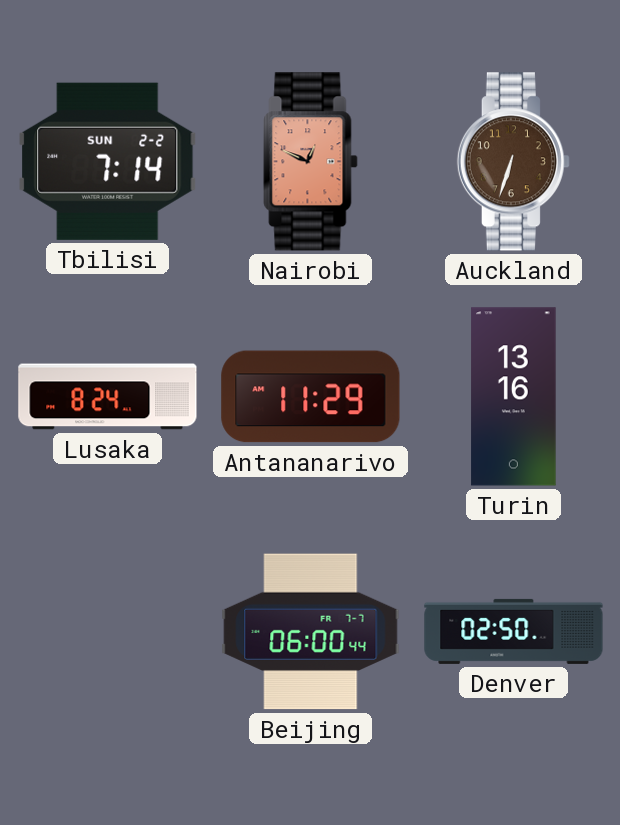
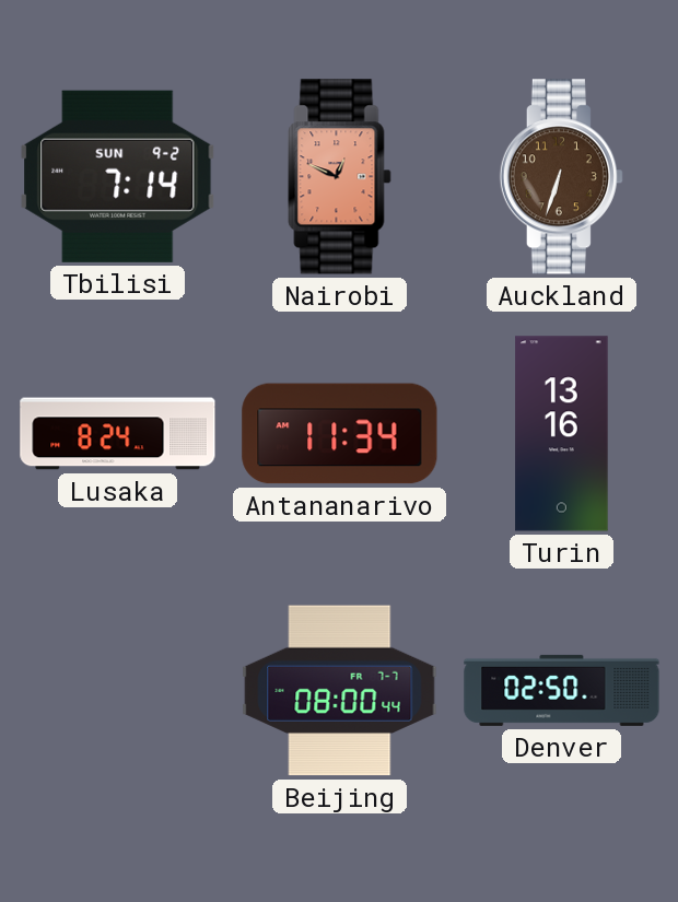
Tbilisi date: SUN 2-2 -> SUN 9-2
Antananarivo: 11:29 -> 11:34
Beijing: 06:00 -> 08:00
